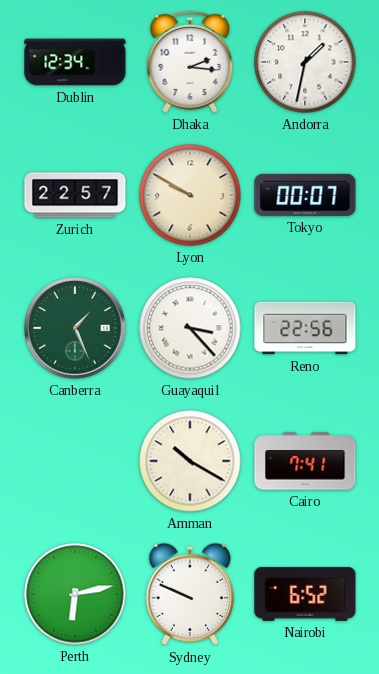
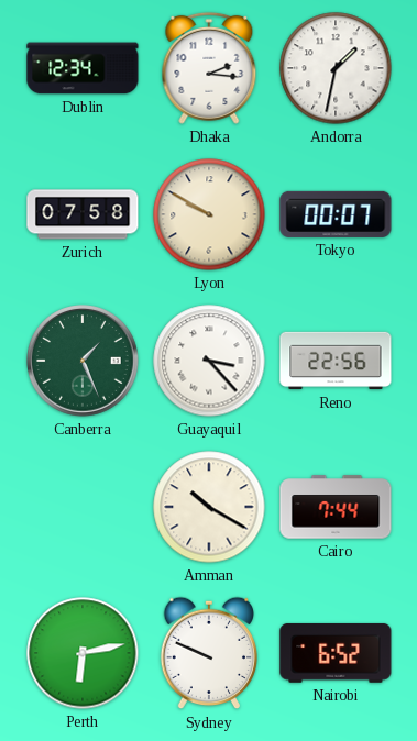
Zurich: 22:57 -> 07:58
Cairo: 7:41 -> 7:44
